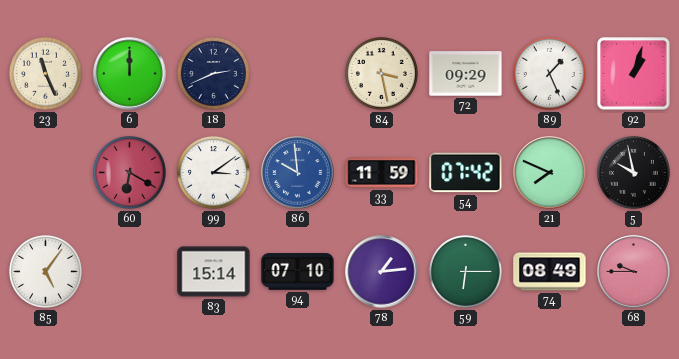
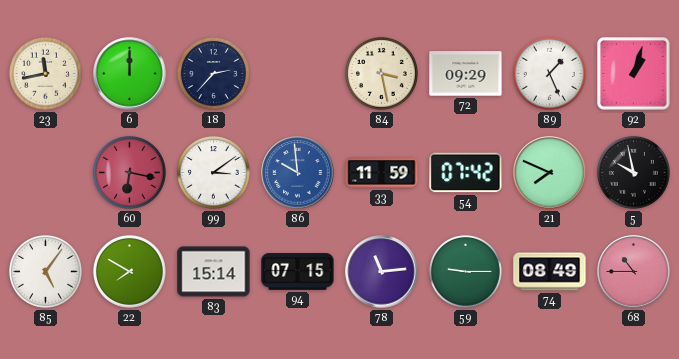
23: 11:26 -> 11:43
18: 2:41 -> 2:37
60: 6:20 -> 6:17
22: none -> 7:50
94: 07:10 -> 07:15
78: 1:14 -> 11:14
59: 6:15 -> 9:15
68: 9:45 -> 10:45
